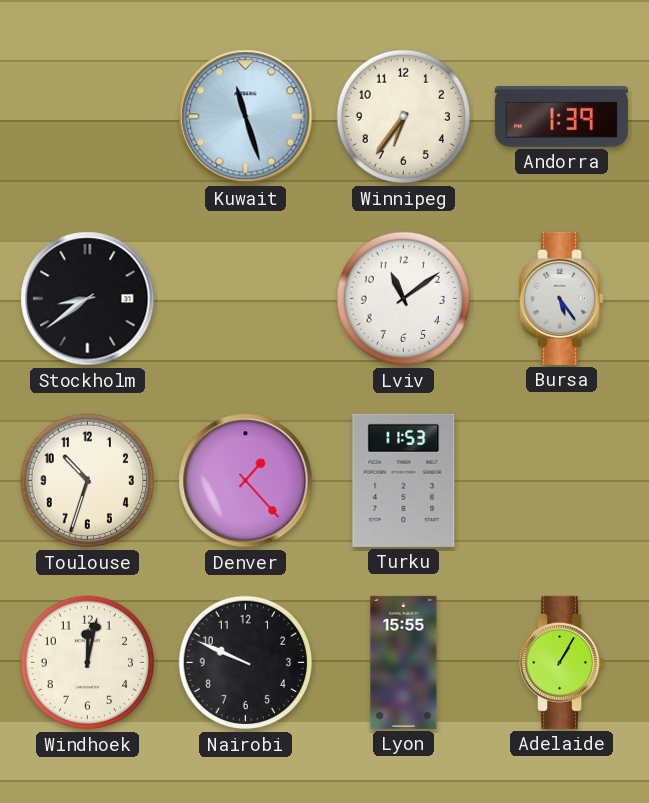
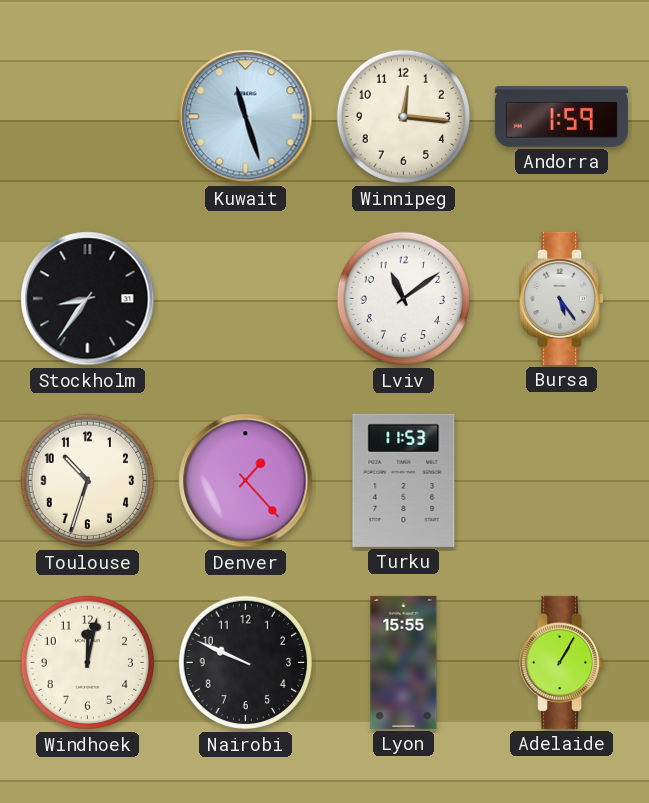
Winnipeg: 6:36 -> 12:16
Andorra: 1:39 -> 1:59
Stockholm: 8:39 -> 8:36
